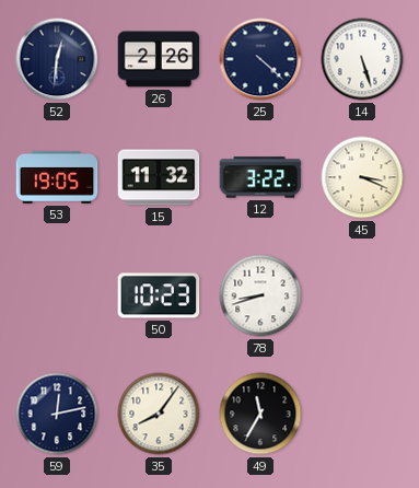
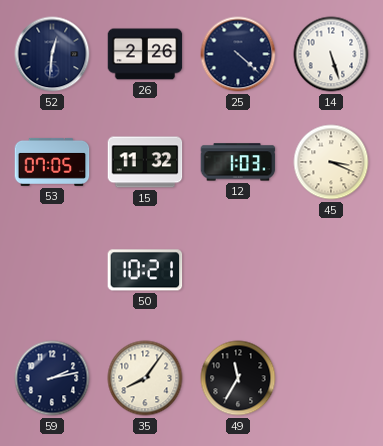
53: 19:05 -> 07:05
12: 3:22 -> 1:03
50: 10:23 -> 10:21
78: 8:42 -> none
59: 12:13 -> 2:13
